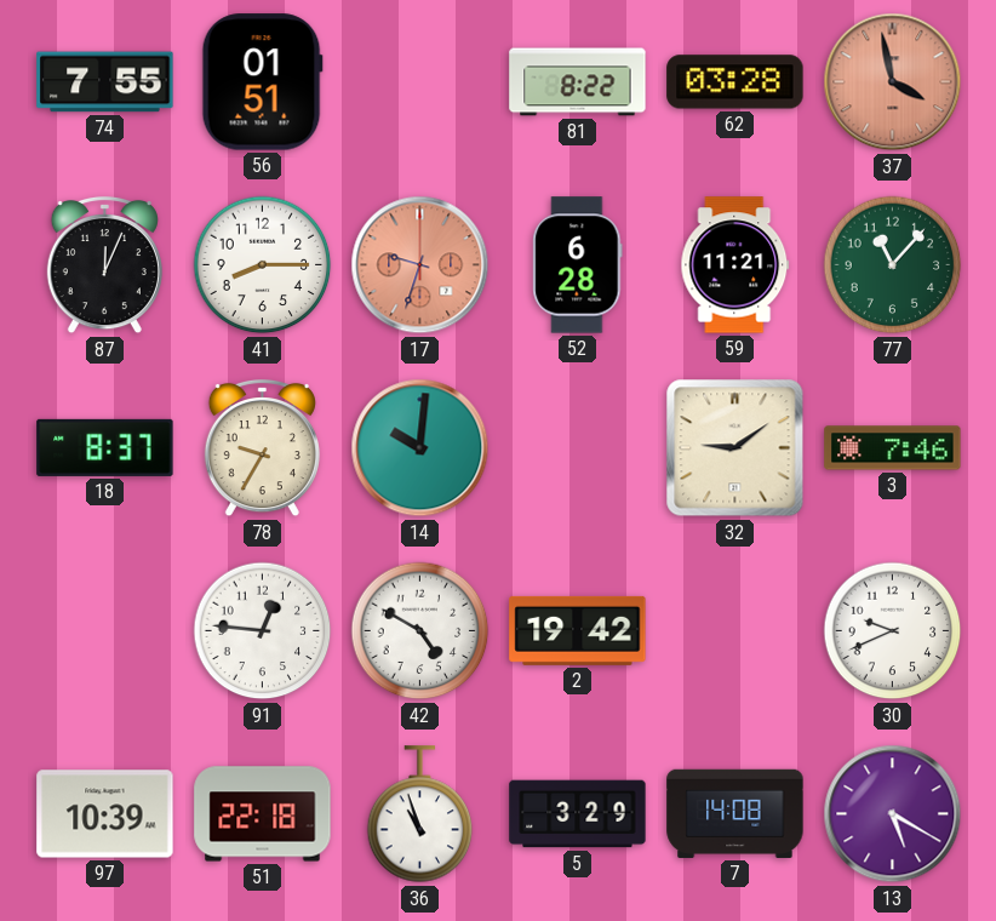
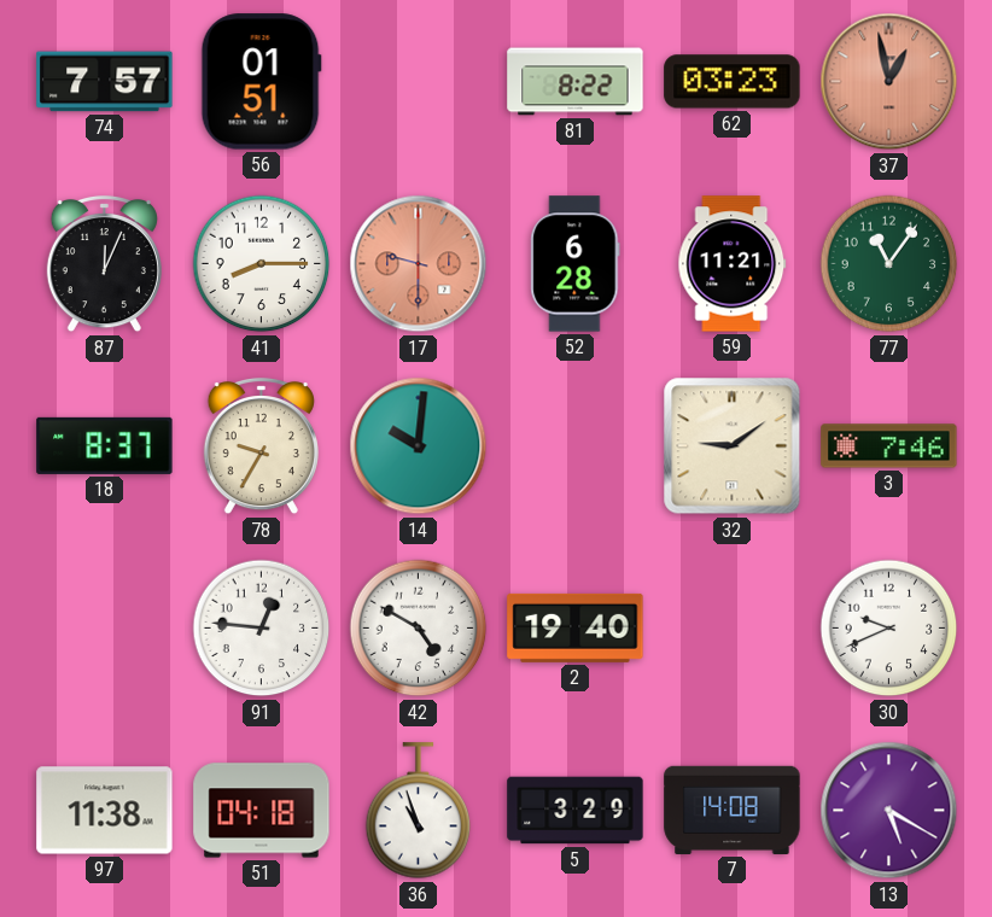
74: 7:55 -> 7:57
62: 03:28 -> 03:23
37: 3:58 -> 12:58
17: 9:33 -> 9:30
77: 11:07 -> 11:06
2: 19:42 -> 19:40
97: 10:39 -> 11:38
51: 22:18 -> 04:18
